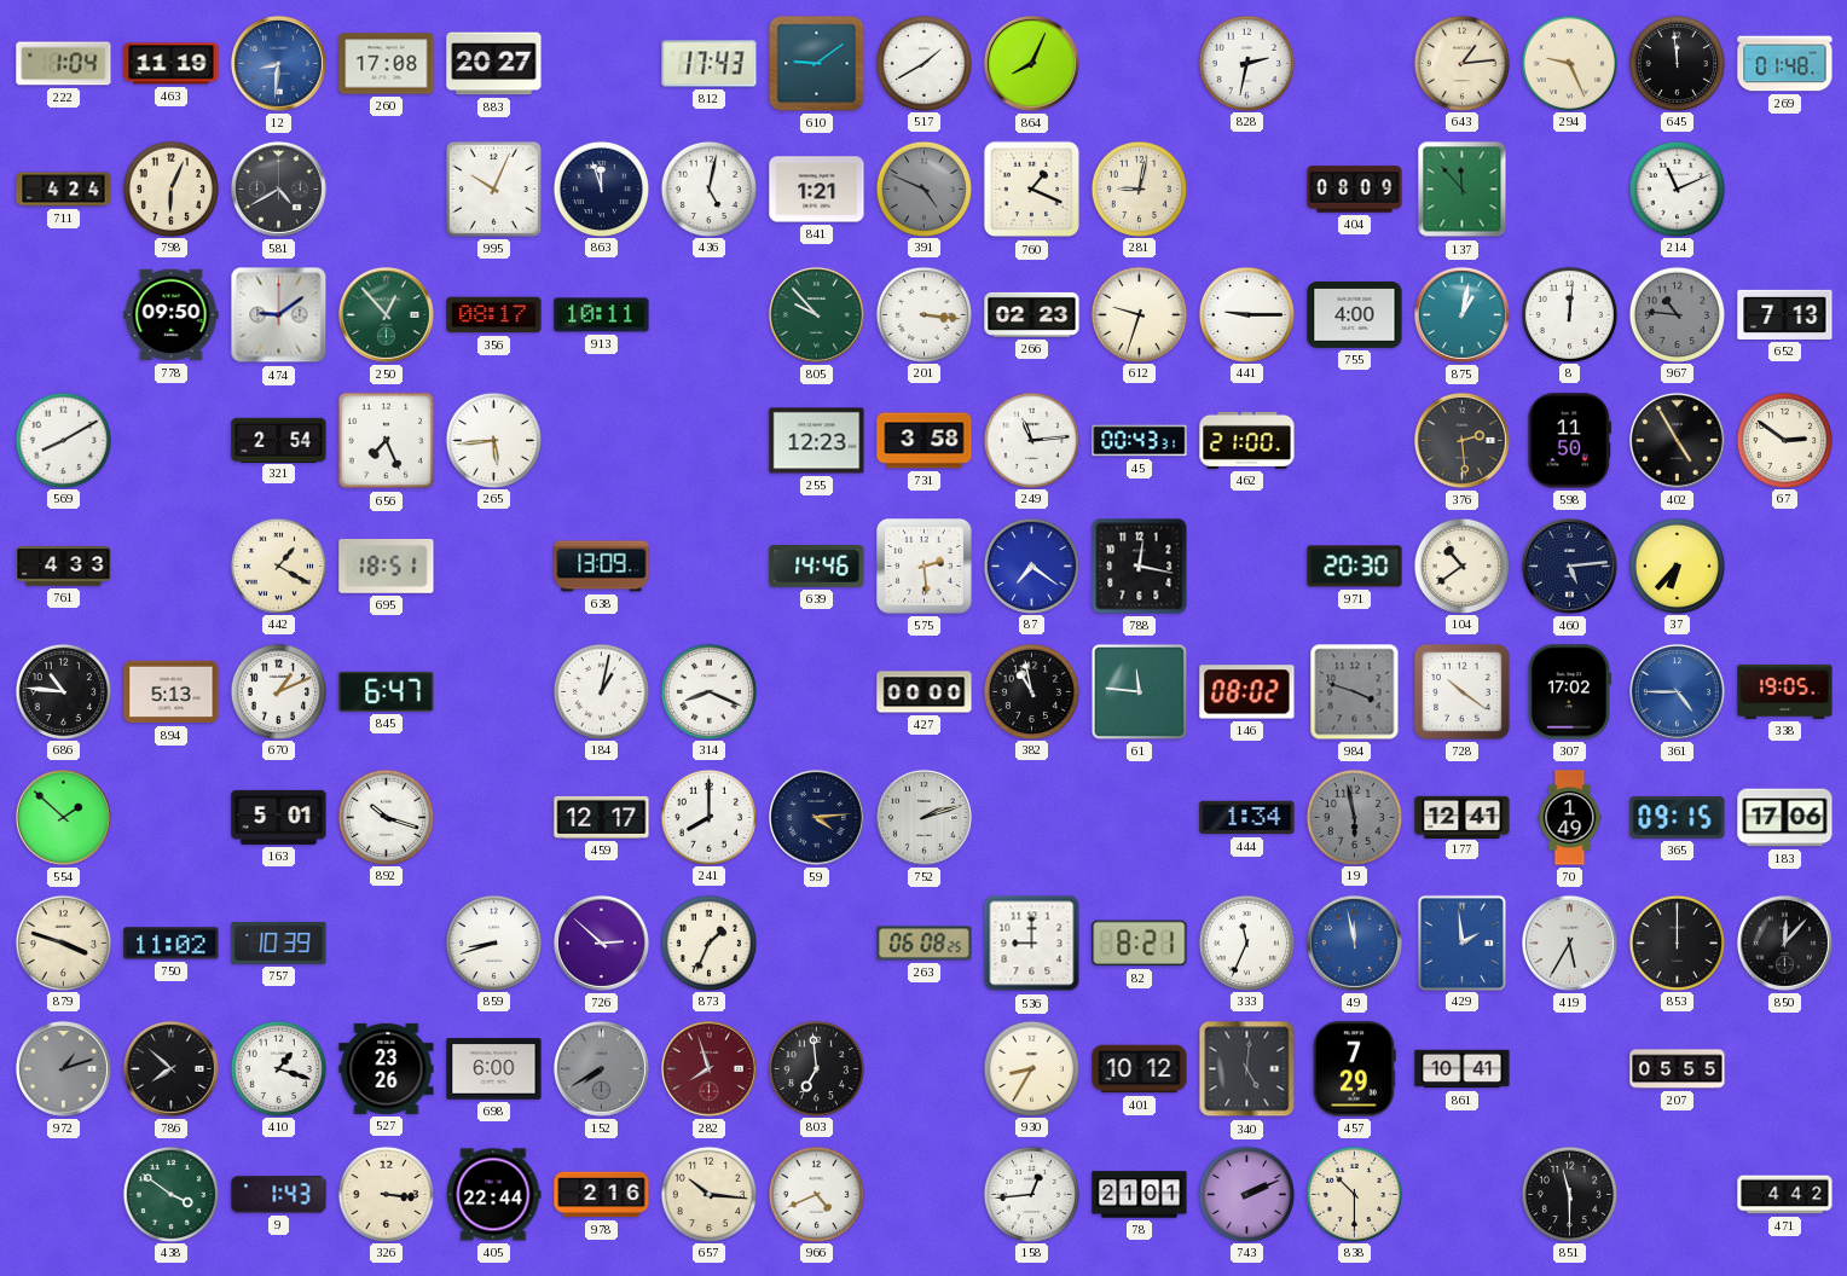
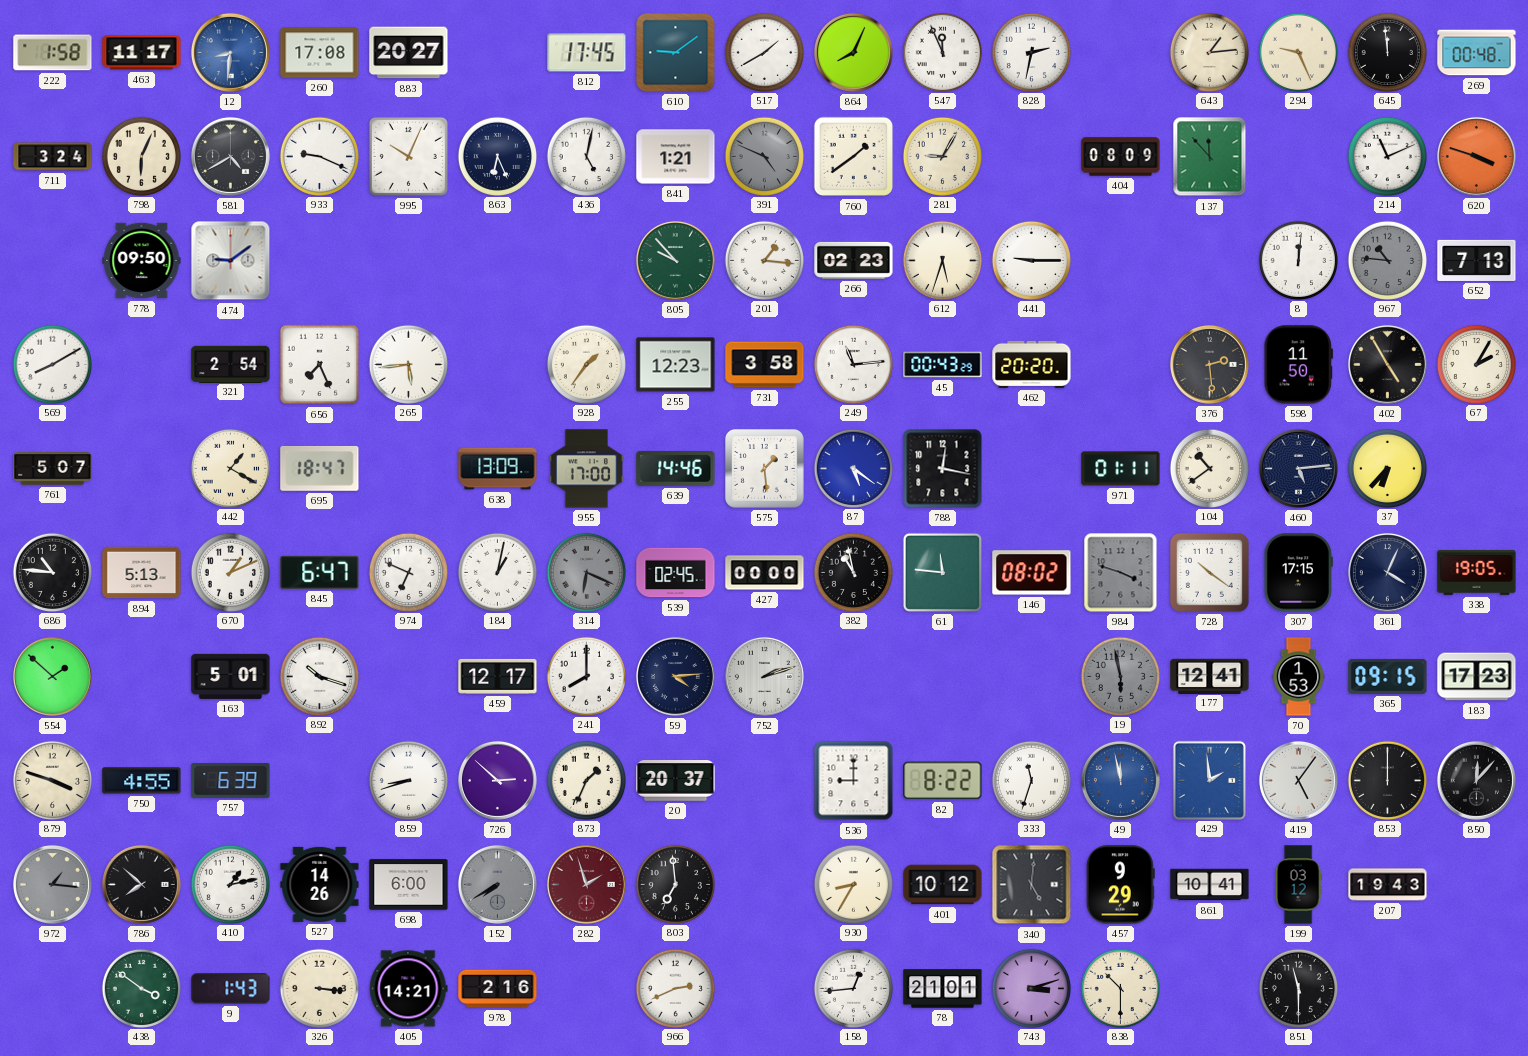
222: 1:04 -> 1:58
463: 11:19 -> 11:17
812: 17:43 -> 17:45
547: none -> 11:56
269: 01:48 -> 00:48
711: 4:24 -> 3:24
933: none -> 9:19
863: 11:57 -> 6:26
760: 1:19 -> 1:39
281: 9:02 -> 9:05
620: none -> 3:48
250: 12:53 -> none
356: 08:17 -> none
913: 10:11 -> none
201: 3:16 -> 1:16
612: 9:33 -> 5:33
755: 4:00 -> none
875: 1:02 -> none
928: none -> 1:36
45: 00:43:31 -> 00:43:29
462: 21:00 -> 20:20
67: 2:51 -> 2:05
761: 4:33 -> 5:07
695: 18:51 -> 18:47
955: none -> 17:00
575: 2:29 -> 1:29
87: 7:21 -> 5:21
971: 20:30 -> 01:11
974: none -> 6:49
314: 8:19 -> 6:19
314 dial: white -> grey
539: none -> 02:45
307: 17:02 -> 17:15
361: 4:45 -> 4:04
361 dial: blue -> navy
444: 1:34 -> none
70: 1:49 -> 1:53
183: 17:06 -> 17:23
750: 11:02 -> 4:55
757: 10:39 -> 6:39
20: none -> 20:37
263: 06:08 -> none
82: 8:21 -> 8:22
333: 11:34 -> 11:33
419: 5:35 -> 5:06
972: 1:12 -> 1:16
410: 1:18 -> 1:13
527: 23:26 -> 14:26
282: 7:57 -> 1:57
457: 7:29 -> 9:29
199: none -> 03:12
207: 05:55 -> 19:43
405: 22:44 -> 14:21
657: 10:16 -> none
966: 4:41 -> 2:41
743: 2:11 -> 3:12
471: 4:42 -> none
